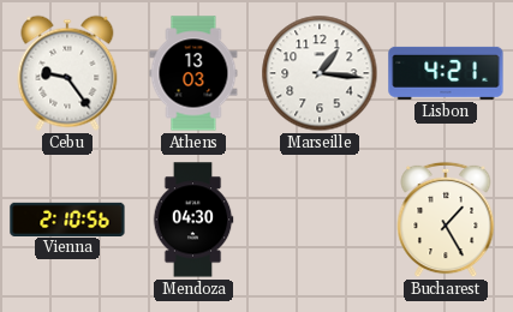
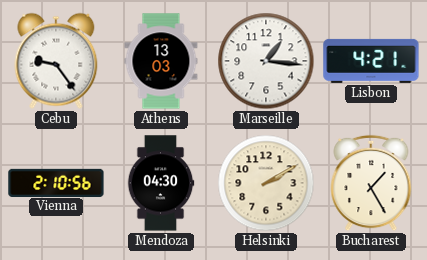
Helsinki: none -> 2:10
